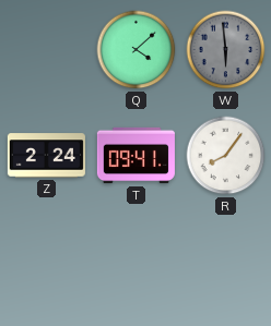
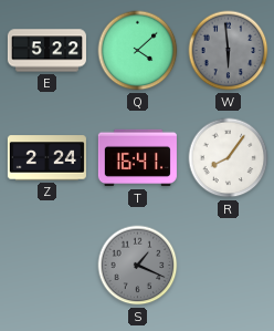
E: none -> 5:22
T: 09:41 -> 16:41
S: none -> 1:19
